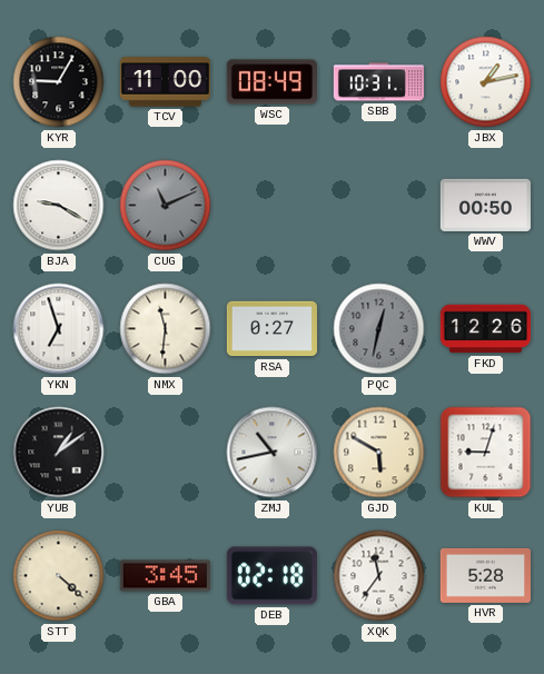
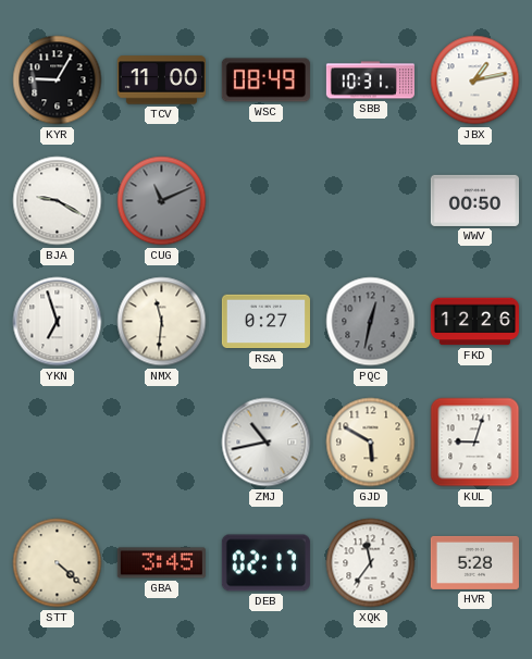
YUB: 1:09 -> none
DEB: 02:18 -> 02:17
